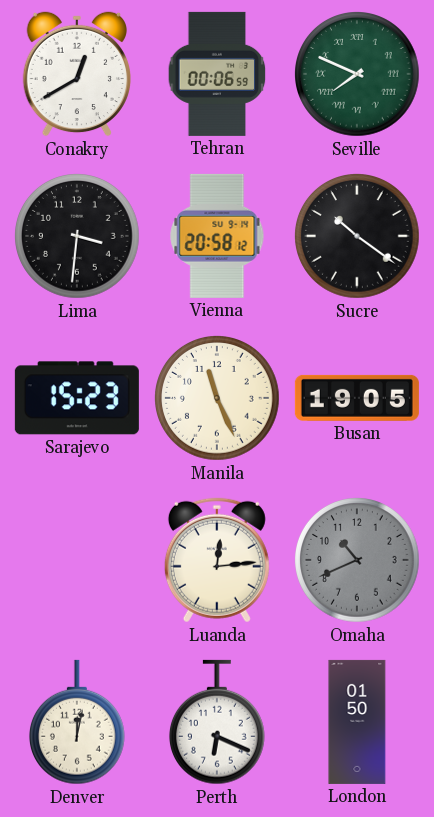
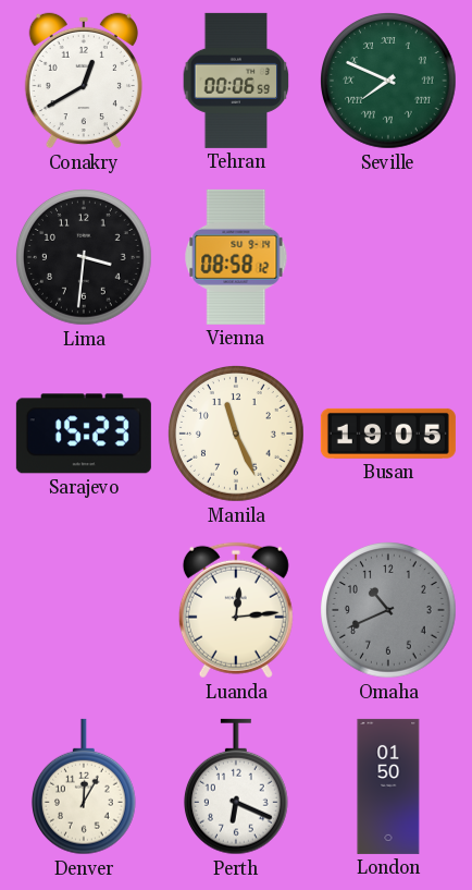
Vienna: 20:58 -> 08:58
Sucre: 10:21 -> none
Denver: 12:02 -> 12:05
